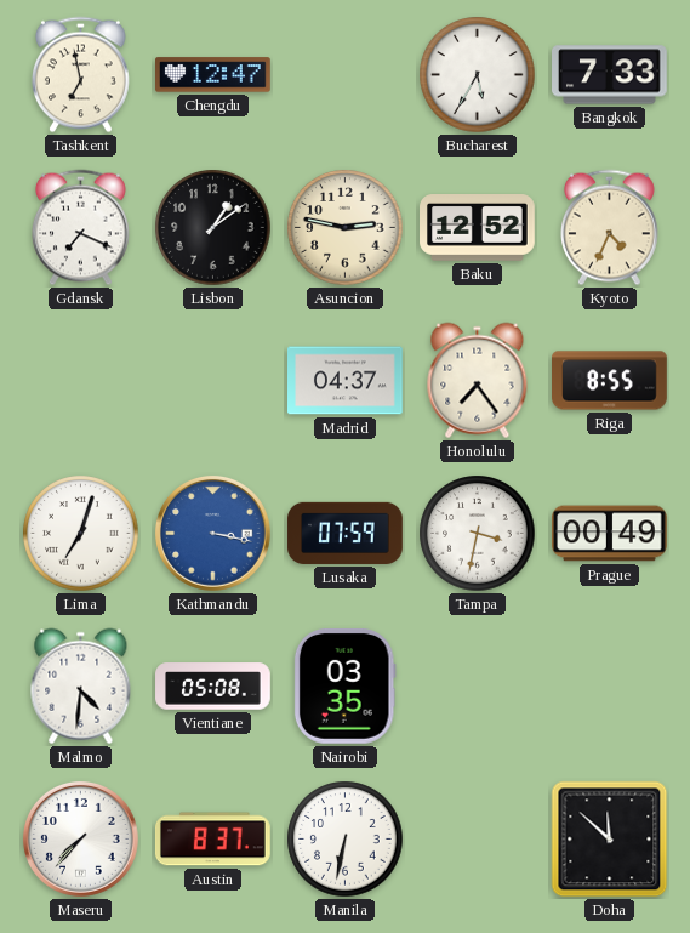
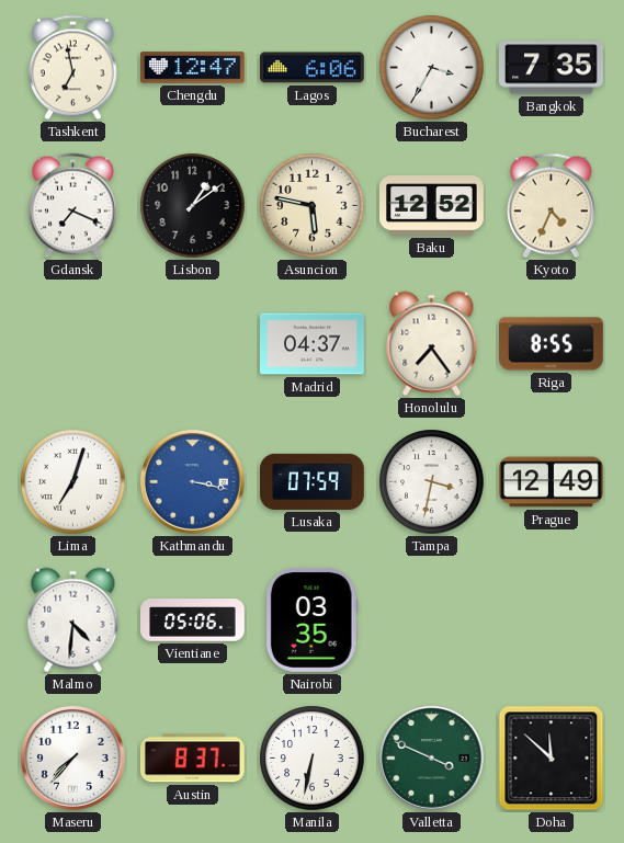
Lagos: none -> 6:06
Bucharest: 5:35 -> 3:35
Bangkok: 7:33 -> 7:35
Asuncion: 2:47 -> 5:47
Prague: 00:49 -> 12:49
Vientiane: 05:08 -> 05:06
Valletta: none -> 3:49
